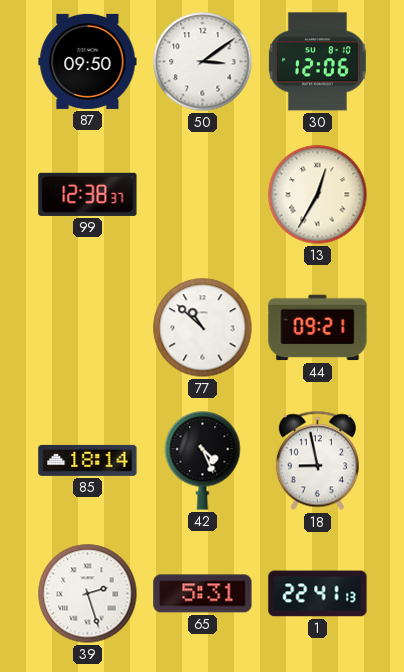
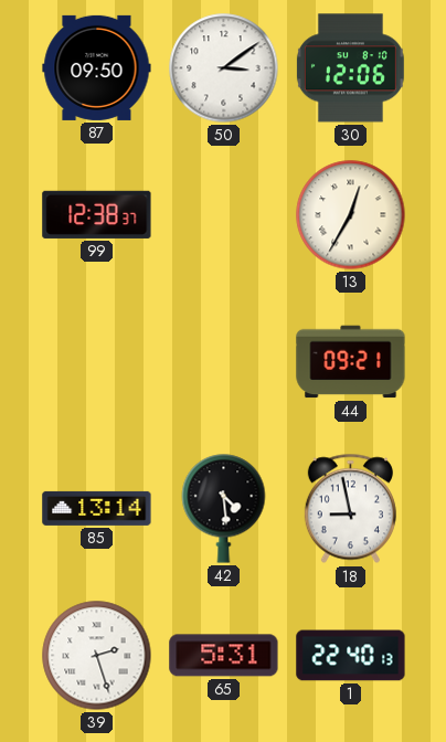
77: 10:52 -> none
85: 18:14 -> 13:14
42: 4:26 -> 4:29
1: 22:41 -> 22:40
